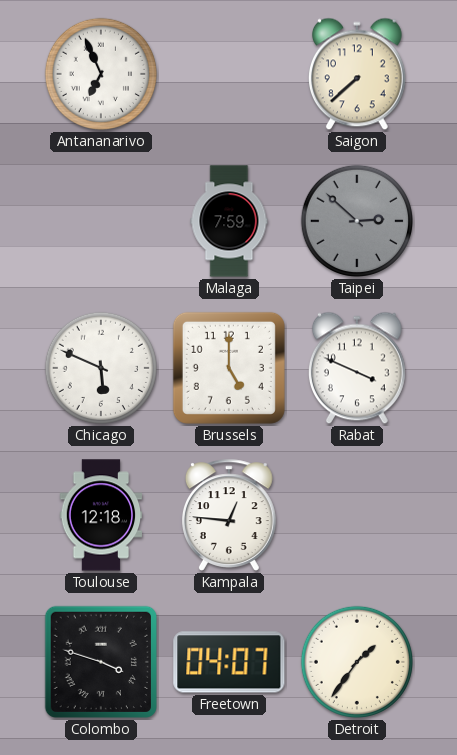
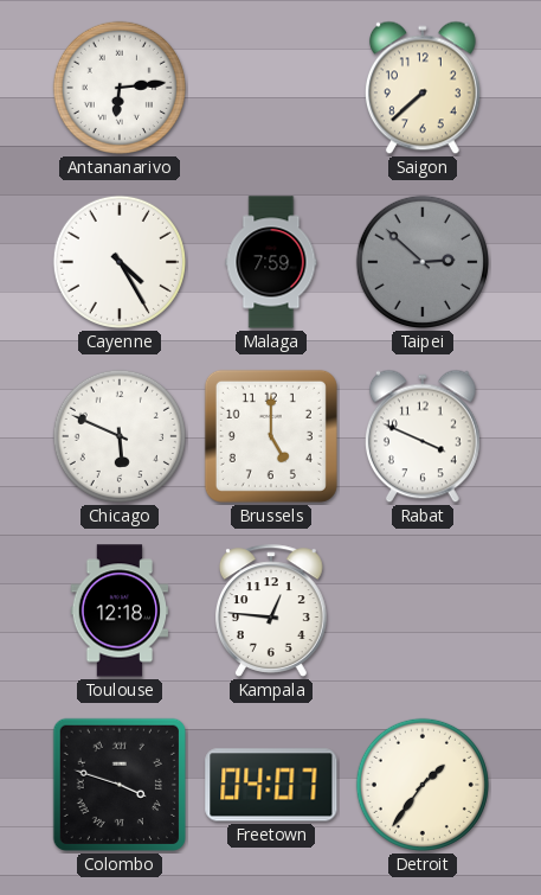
Antananarivo: 6:56 -> 6:14
Cayenne: none -> 4:25
